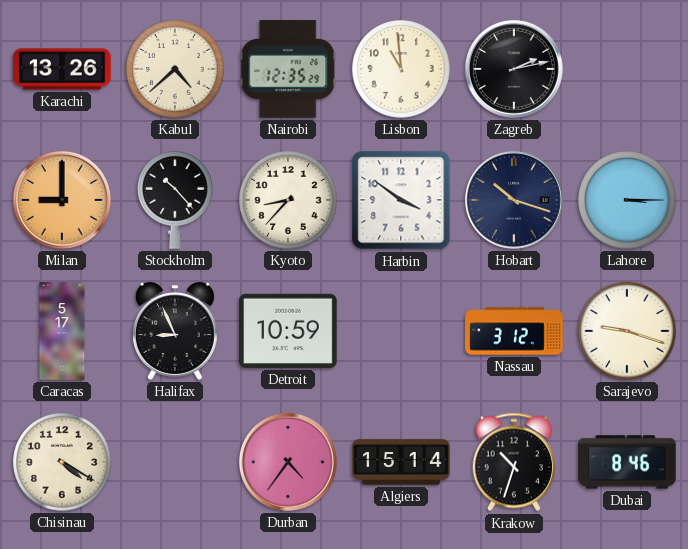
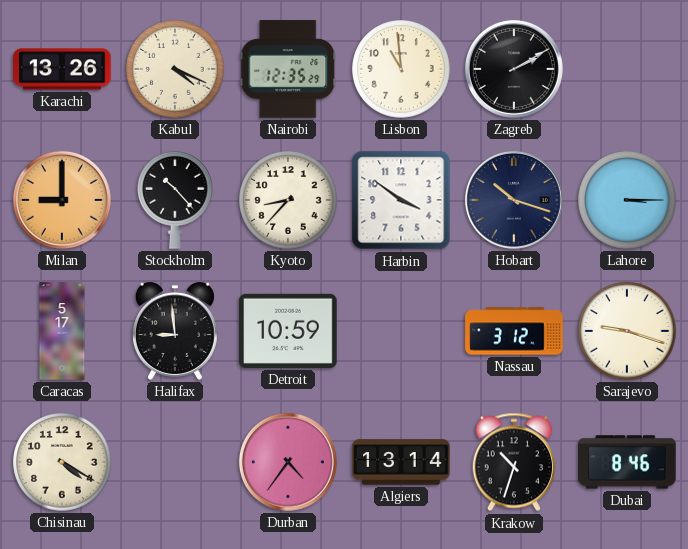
Kabul: 4:38 -> 4:19
Zagreb: 2:13 -> 2:10
Halifax: 8:56 -> 8:59
Algiers: 15:14 -> 13:14
